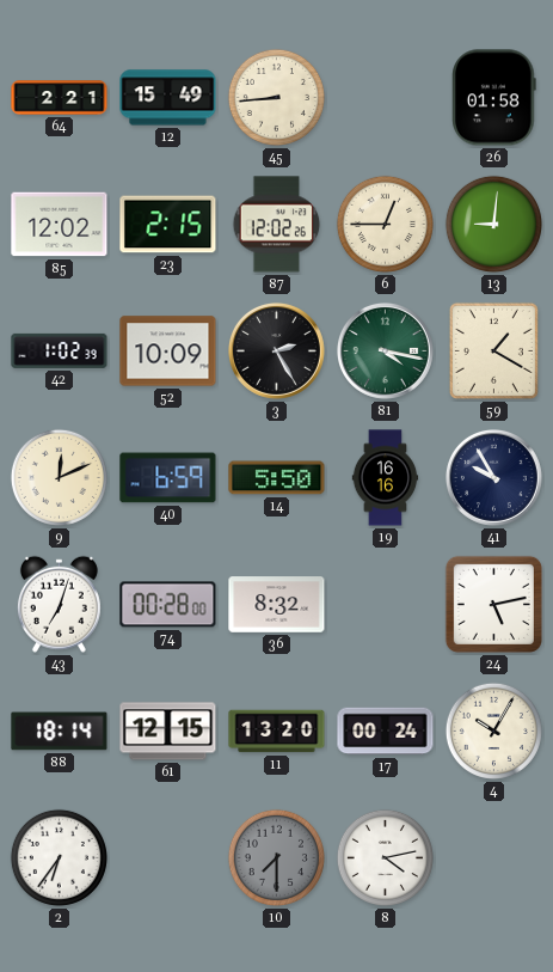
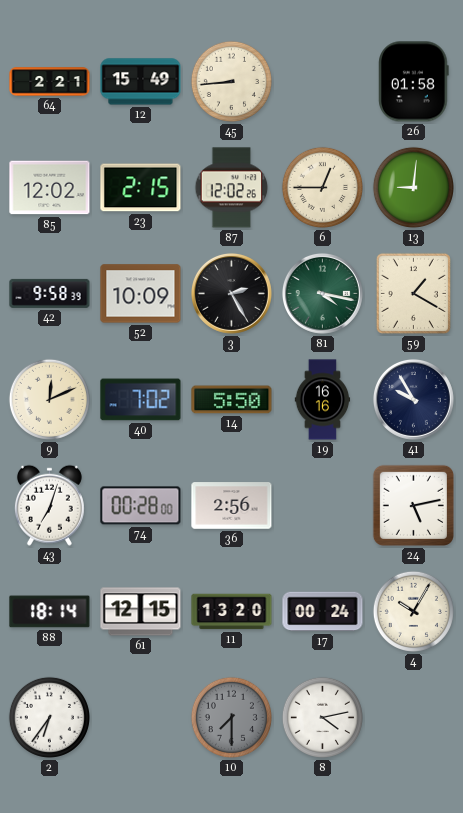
42: 1:02 -> 9:58
40: 6:59 -> 7:02
36: 8:32 -> 2:56
